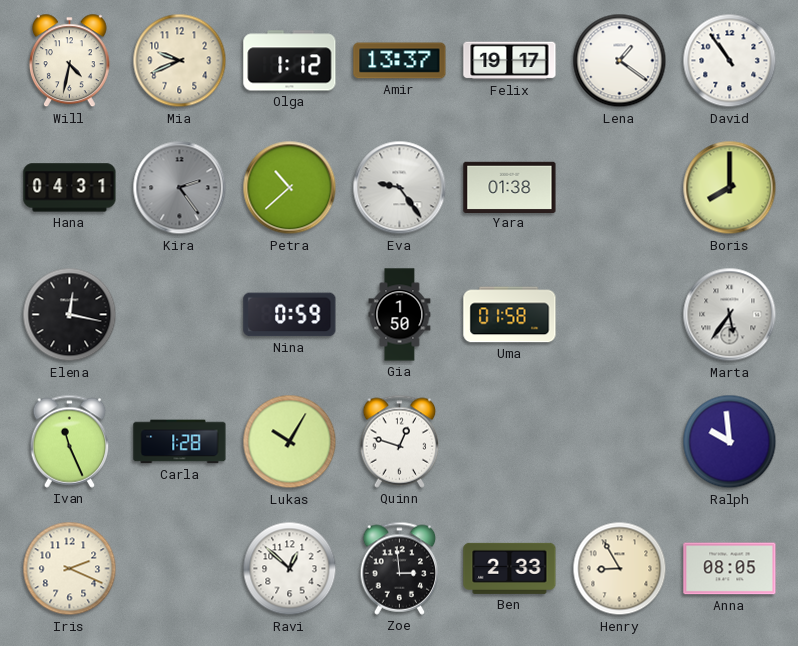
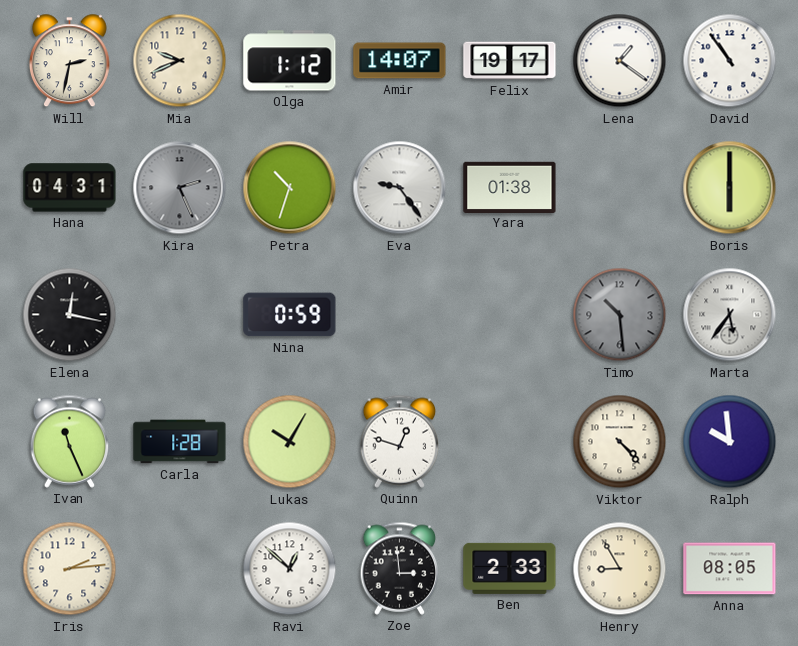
Will: 4:32 -> 2:32
Amir: 13:37 -> 14:07
Kira: 2:24 -> 2:26
Petra: 10:38 -> 10:33
Boris: 8:00 -> 6:00
Gia: 1:50 -> none
Uma: 01:58 -> none
Timo: none -> 10:29
Viktor: none -> 4:23
Iris: 2:19 -> 2:14
